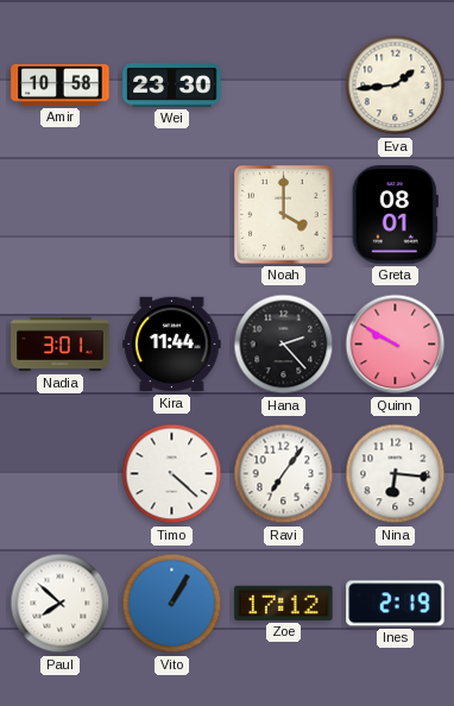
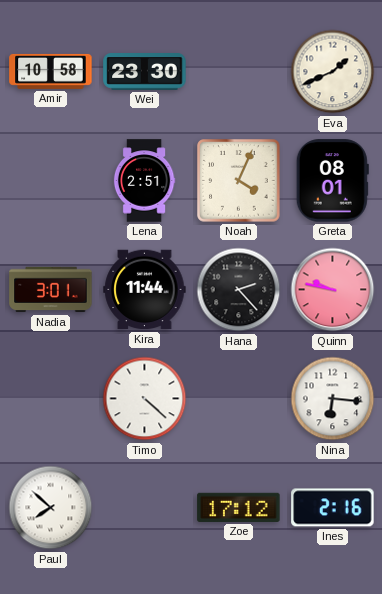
Eva: 1:44 -> 1:41
Lena: none -> 2:51
Noah: 4:00 -> 4:04
Quinn: 9:50 -> 9:47
Ravi: 7:06 -> none
Vito: 1:05 -> none
Ines: 2:19 -> 2:16
